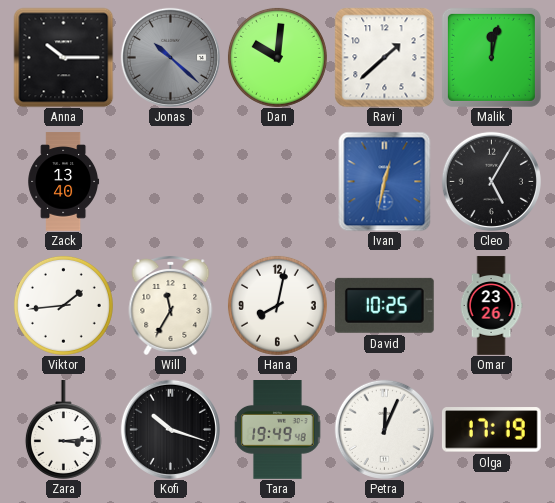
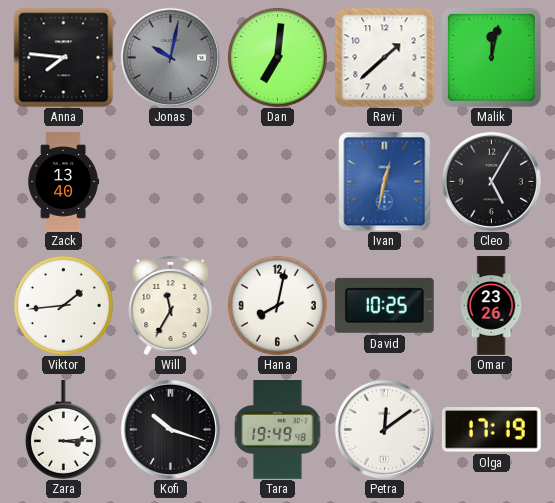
Anna: 10:15 -> 7:46
Jonas: 10:22 -> 10:02
Dan: 10:01 -> 7:01
Petra: 12:04 -> 12:09
